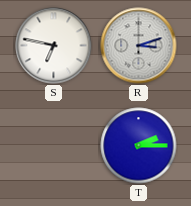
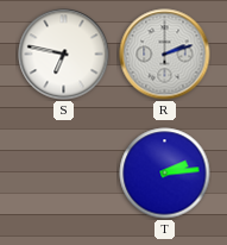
R: 3:12 -> 2:12
T: 2:15 -> 2:14
